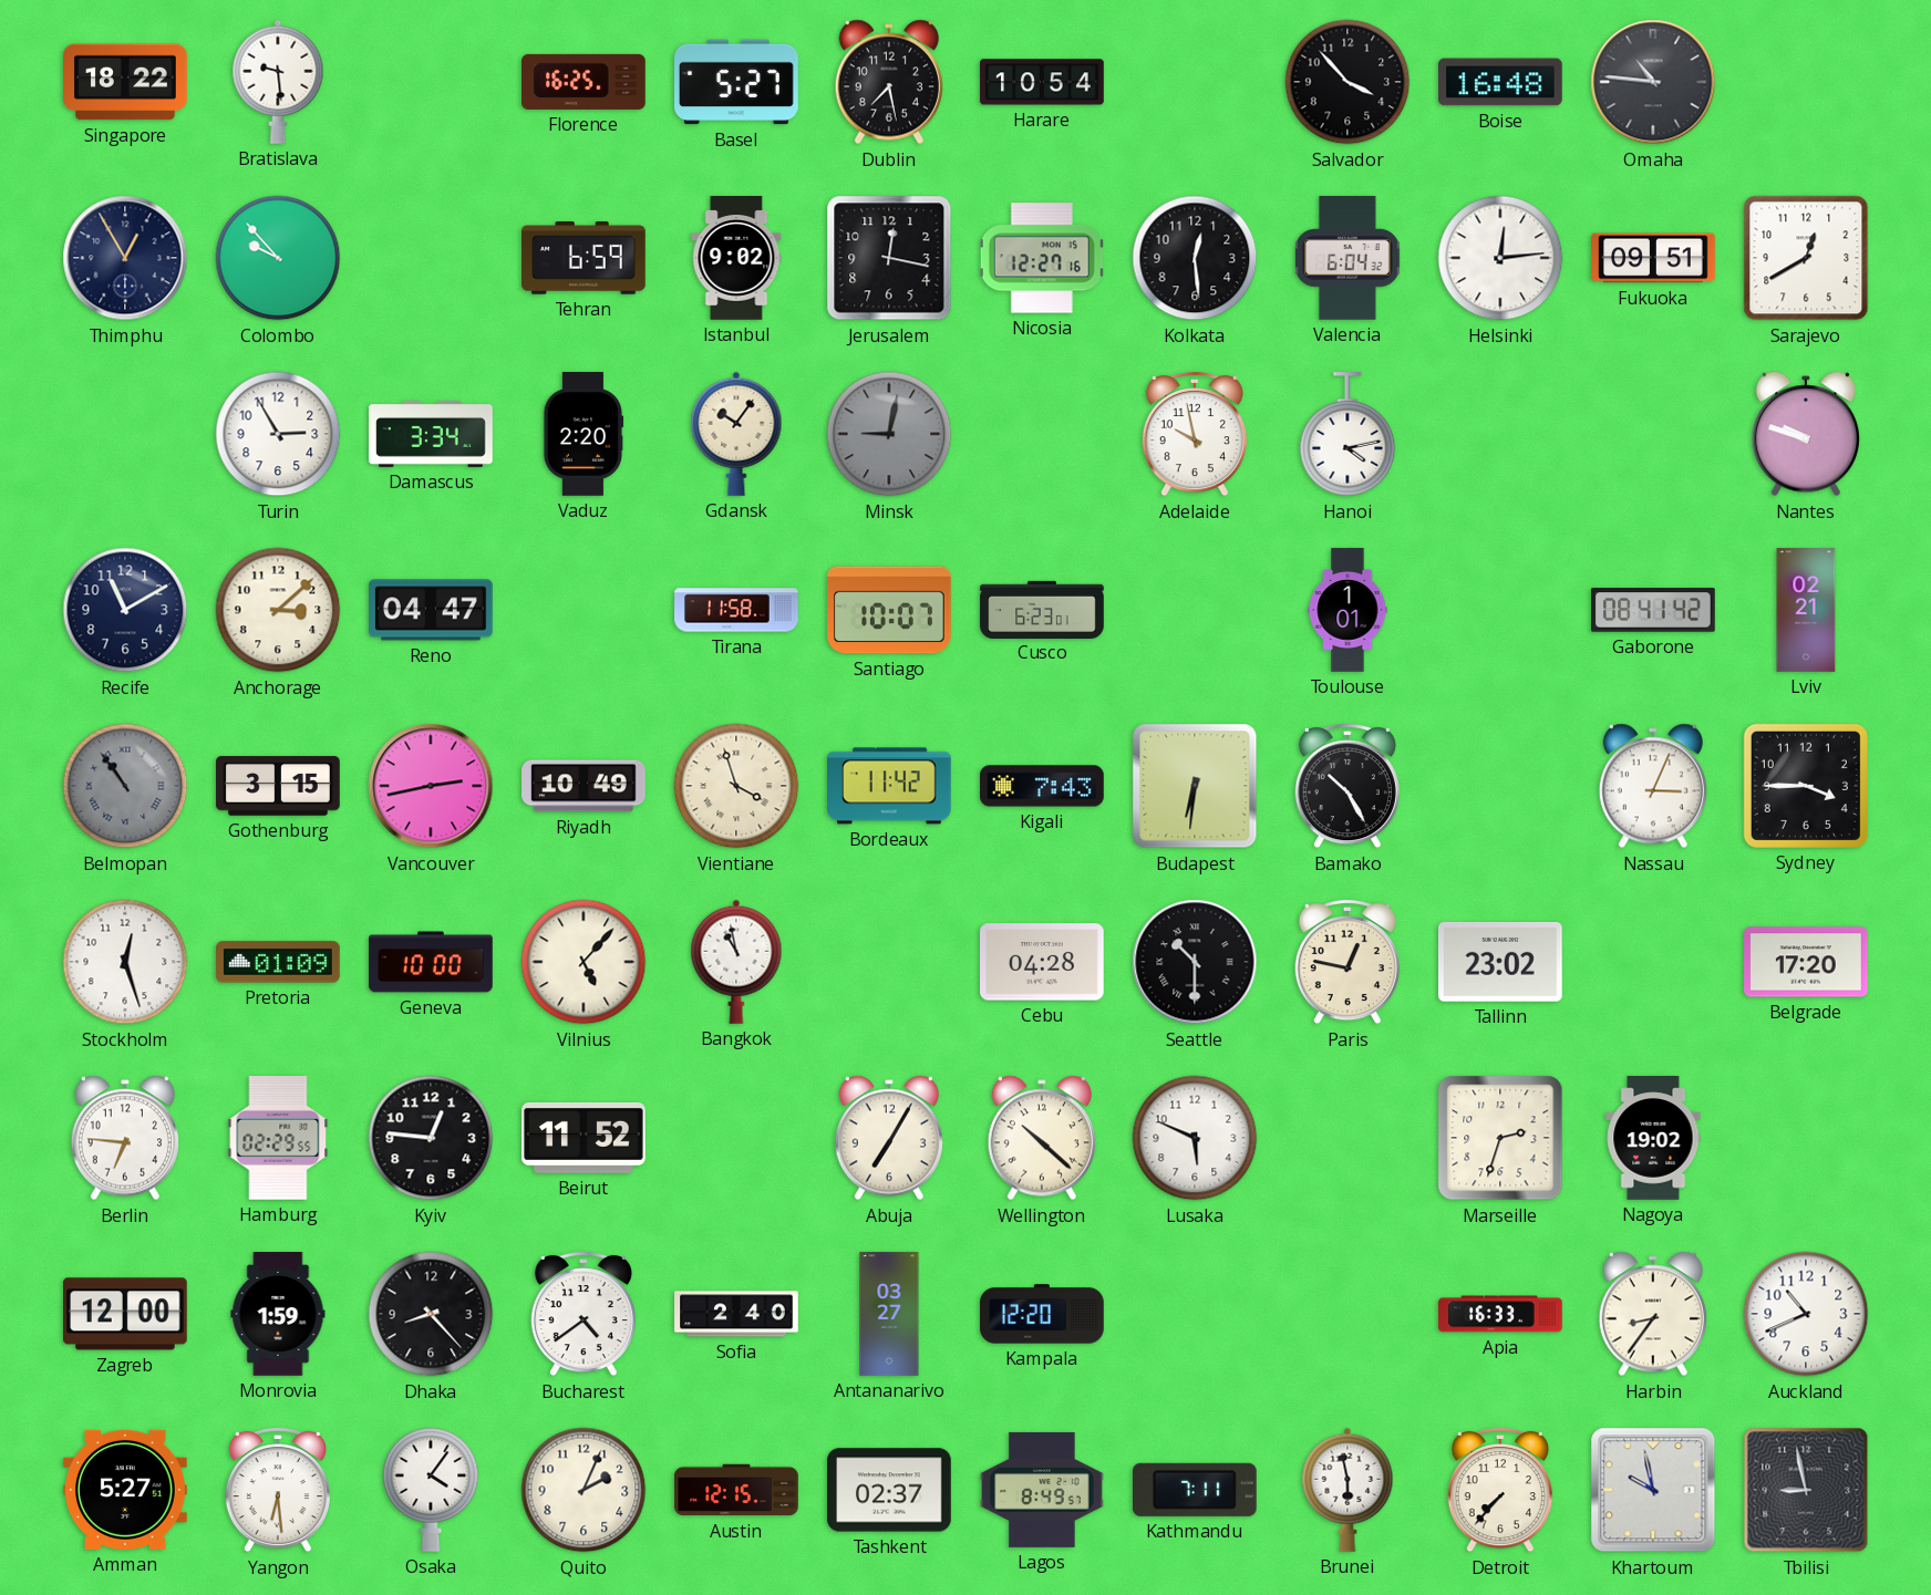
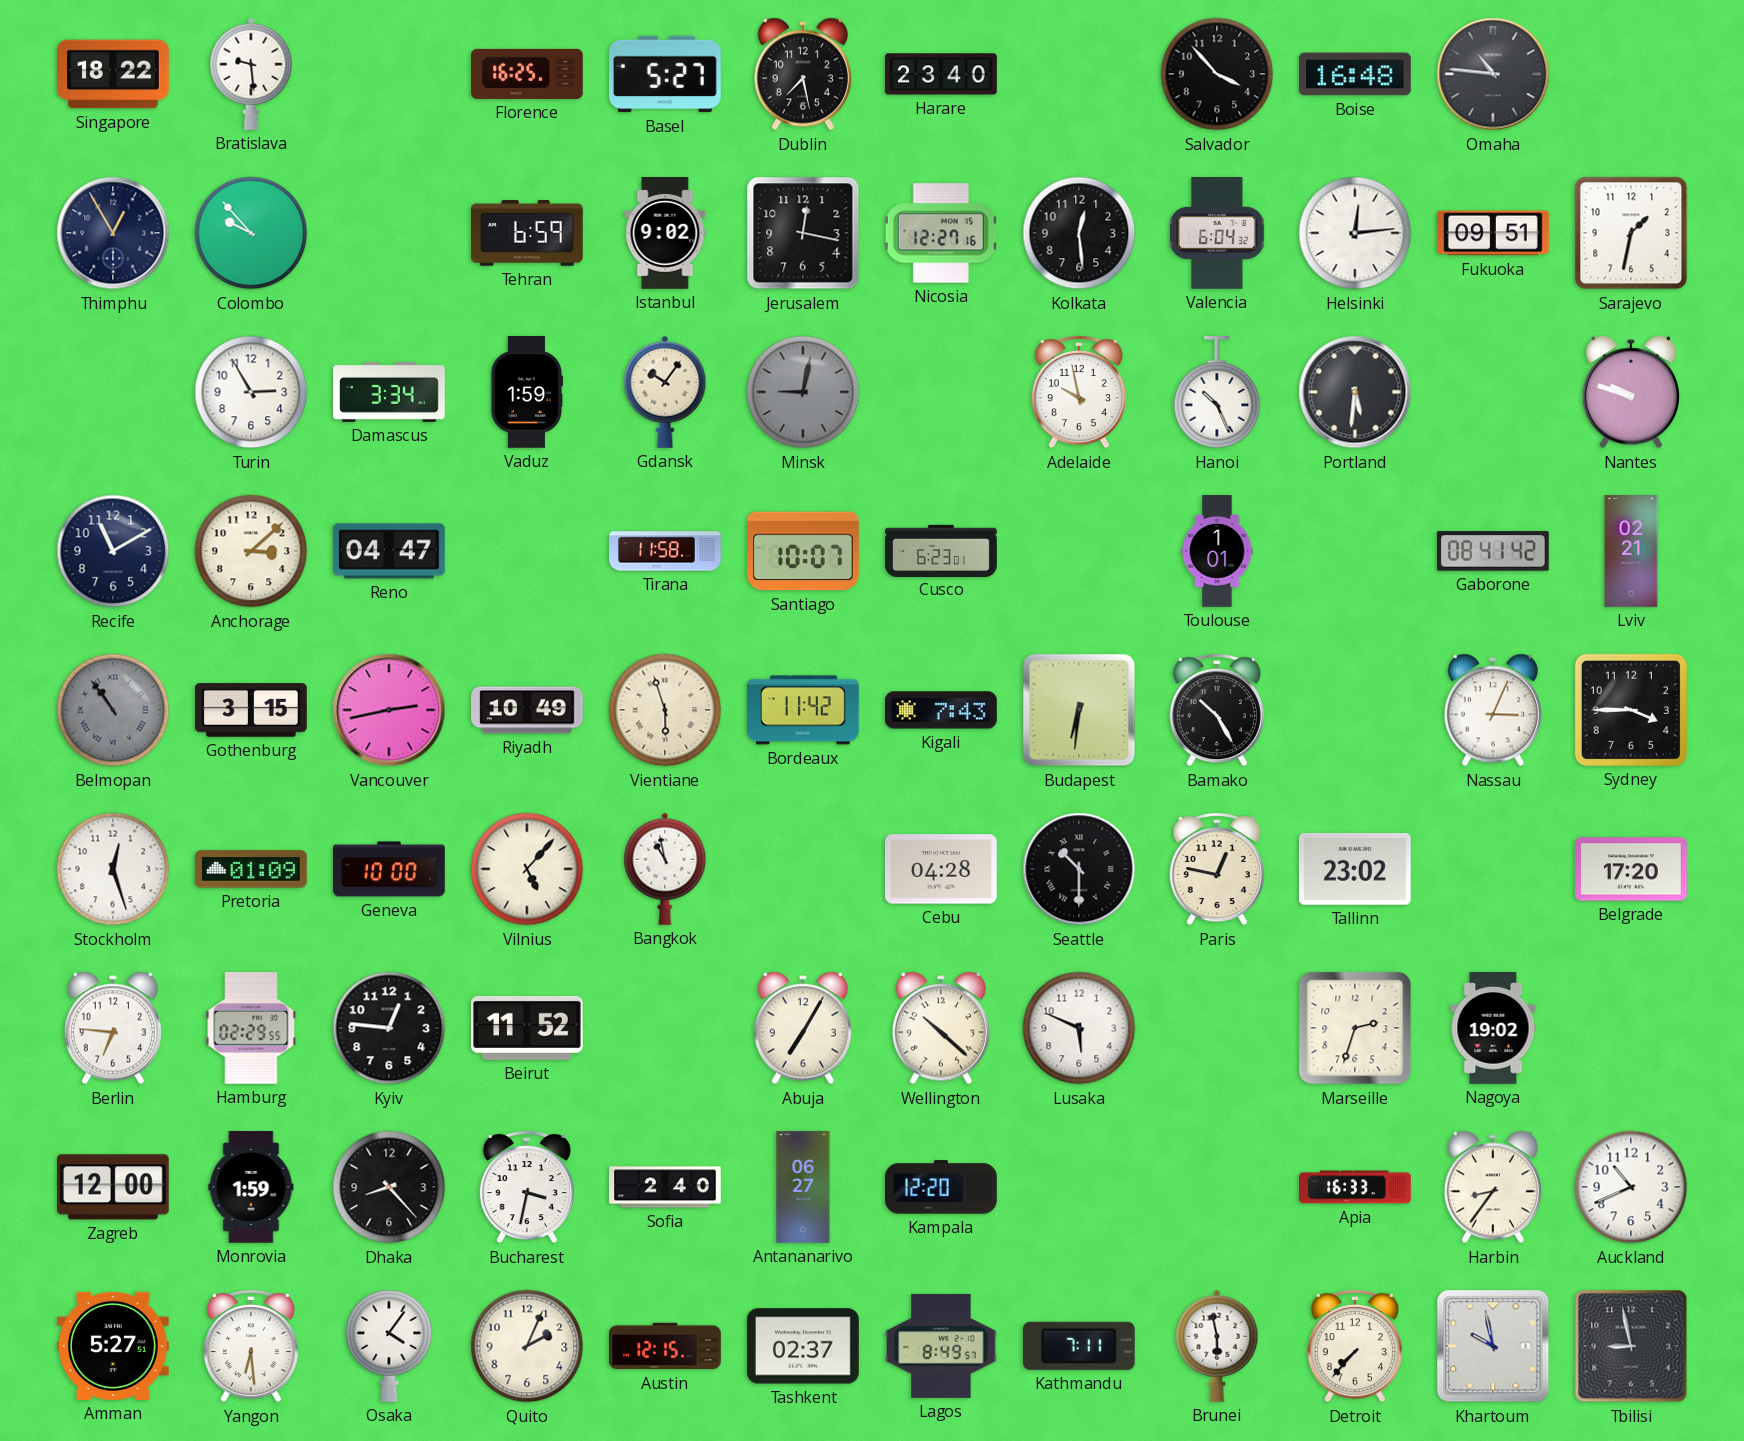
Harare: 10:54 -> 23:40
Sarajevo: 12:40 -> 1:32
Vaduz: 2:20 -> 1:59
Hanoi: 4:13 -> 10:26
Portland: none -> 5:31
Vientiane: 3:57 -> 5:57
Bucharest: 4:39 -> 3:32
Antananarivo: 03:27 -> 06:27
